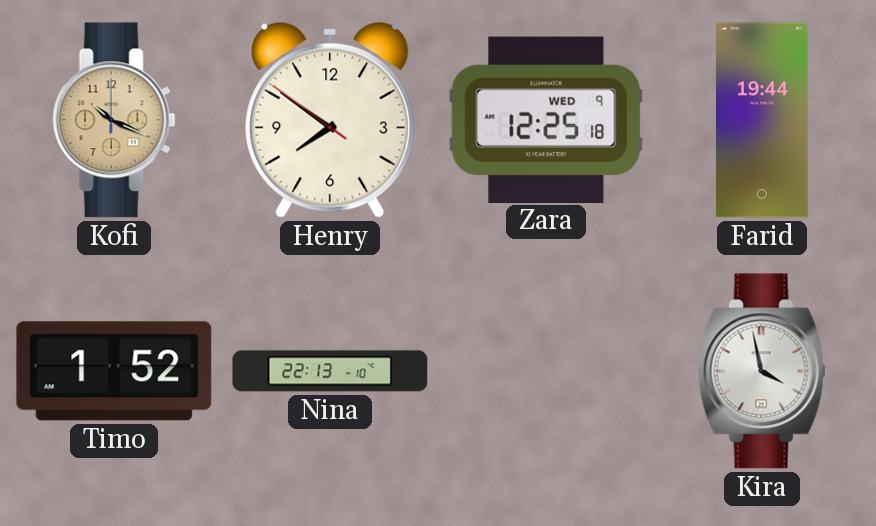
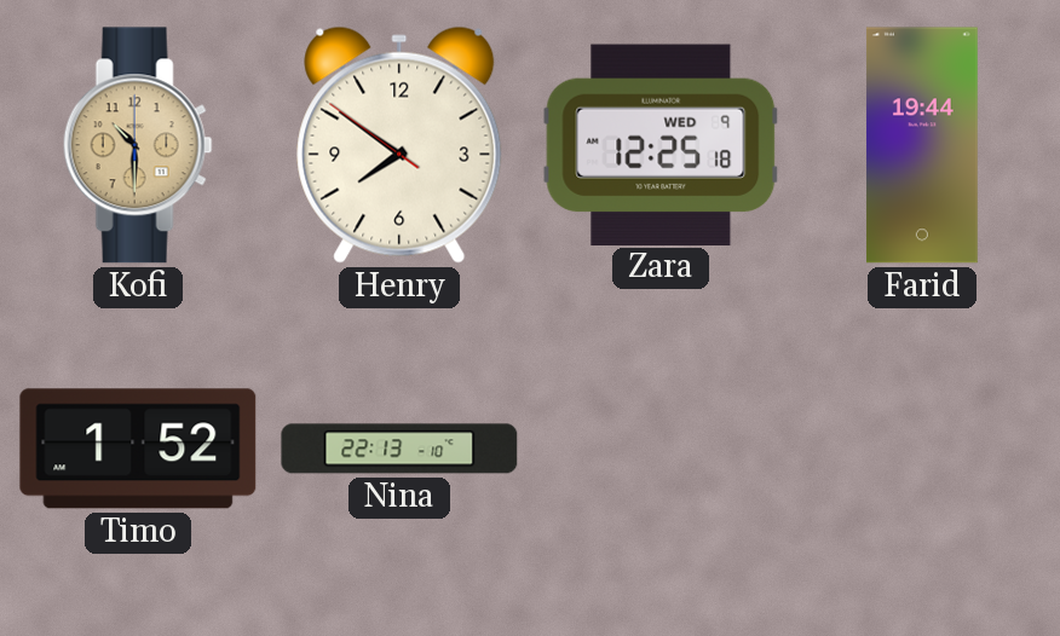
Kofi: 10:19 -> 10:30
Kira: 3:58 -> none
